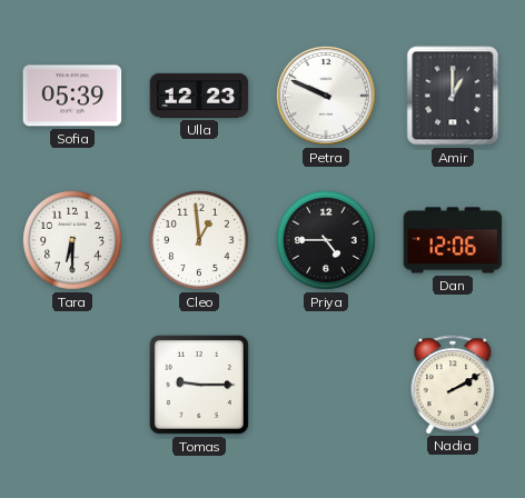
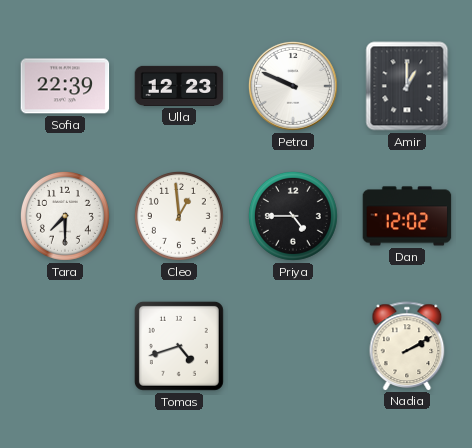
Sofia: 05:39 -> 22:39
Tara: 6:30 -> 7:30
Dan: 12:06 -> 12:02
Tomas: 9:15 -> 4:42
